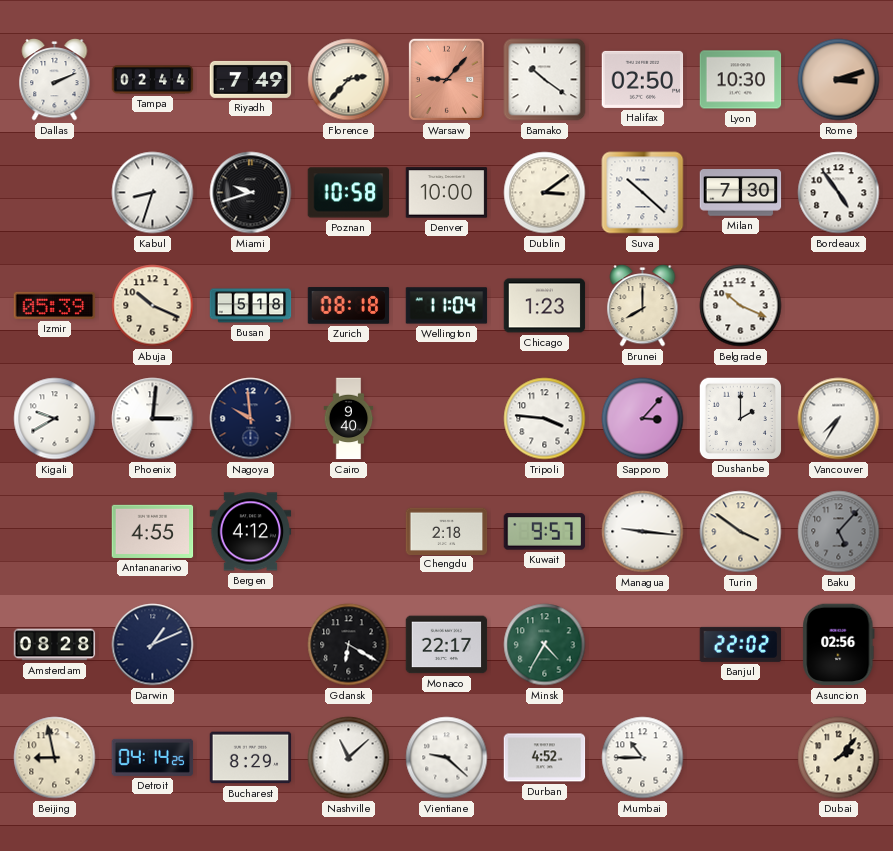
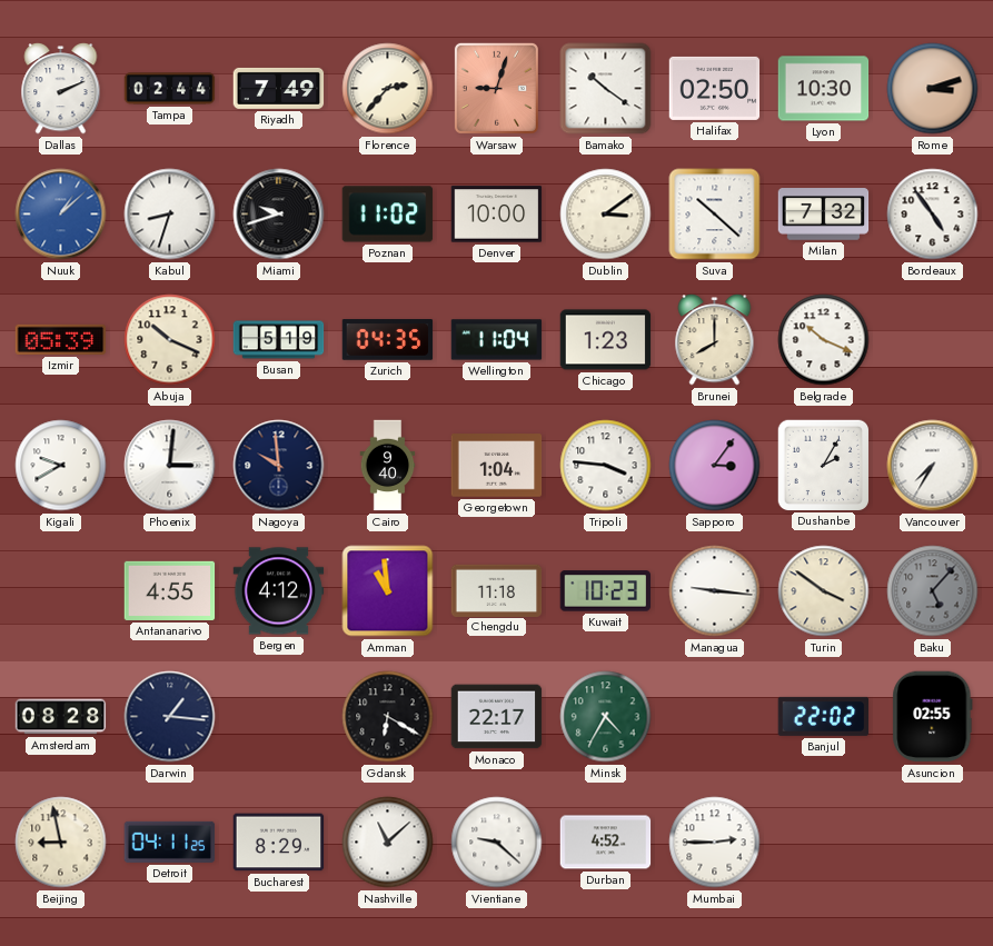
Warsaw: 9:07 -> 9:03
Nuuk: none -> 1:08
Poznan: 10:58 -> 11:02
Milan: 7:30 -> 7:32
Busan: 5:18 -> 5:19
Zurich: 08:18 -> 04:35
Georgetown: none -> 1:04
Sapporo: 3:07 -> 3:06
Dushanbe: 2:00 -> 2:05
Amman: none -> 10:59
Chengdu: 2:18 -> 11:18
Kuwait: 9:57 -> 10:23
Darwin: 1:11 -> 1:16
Asuncion: 02:56 -> 02:55
Detroit: 04:14 -> 04:11
Mumbai: 10:45 -> 2:45
Dubai: 2:07 -> none
